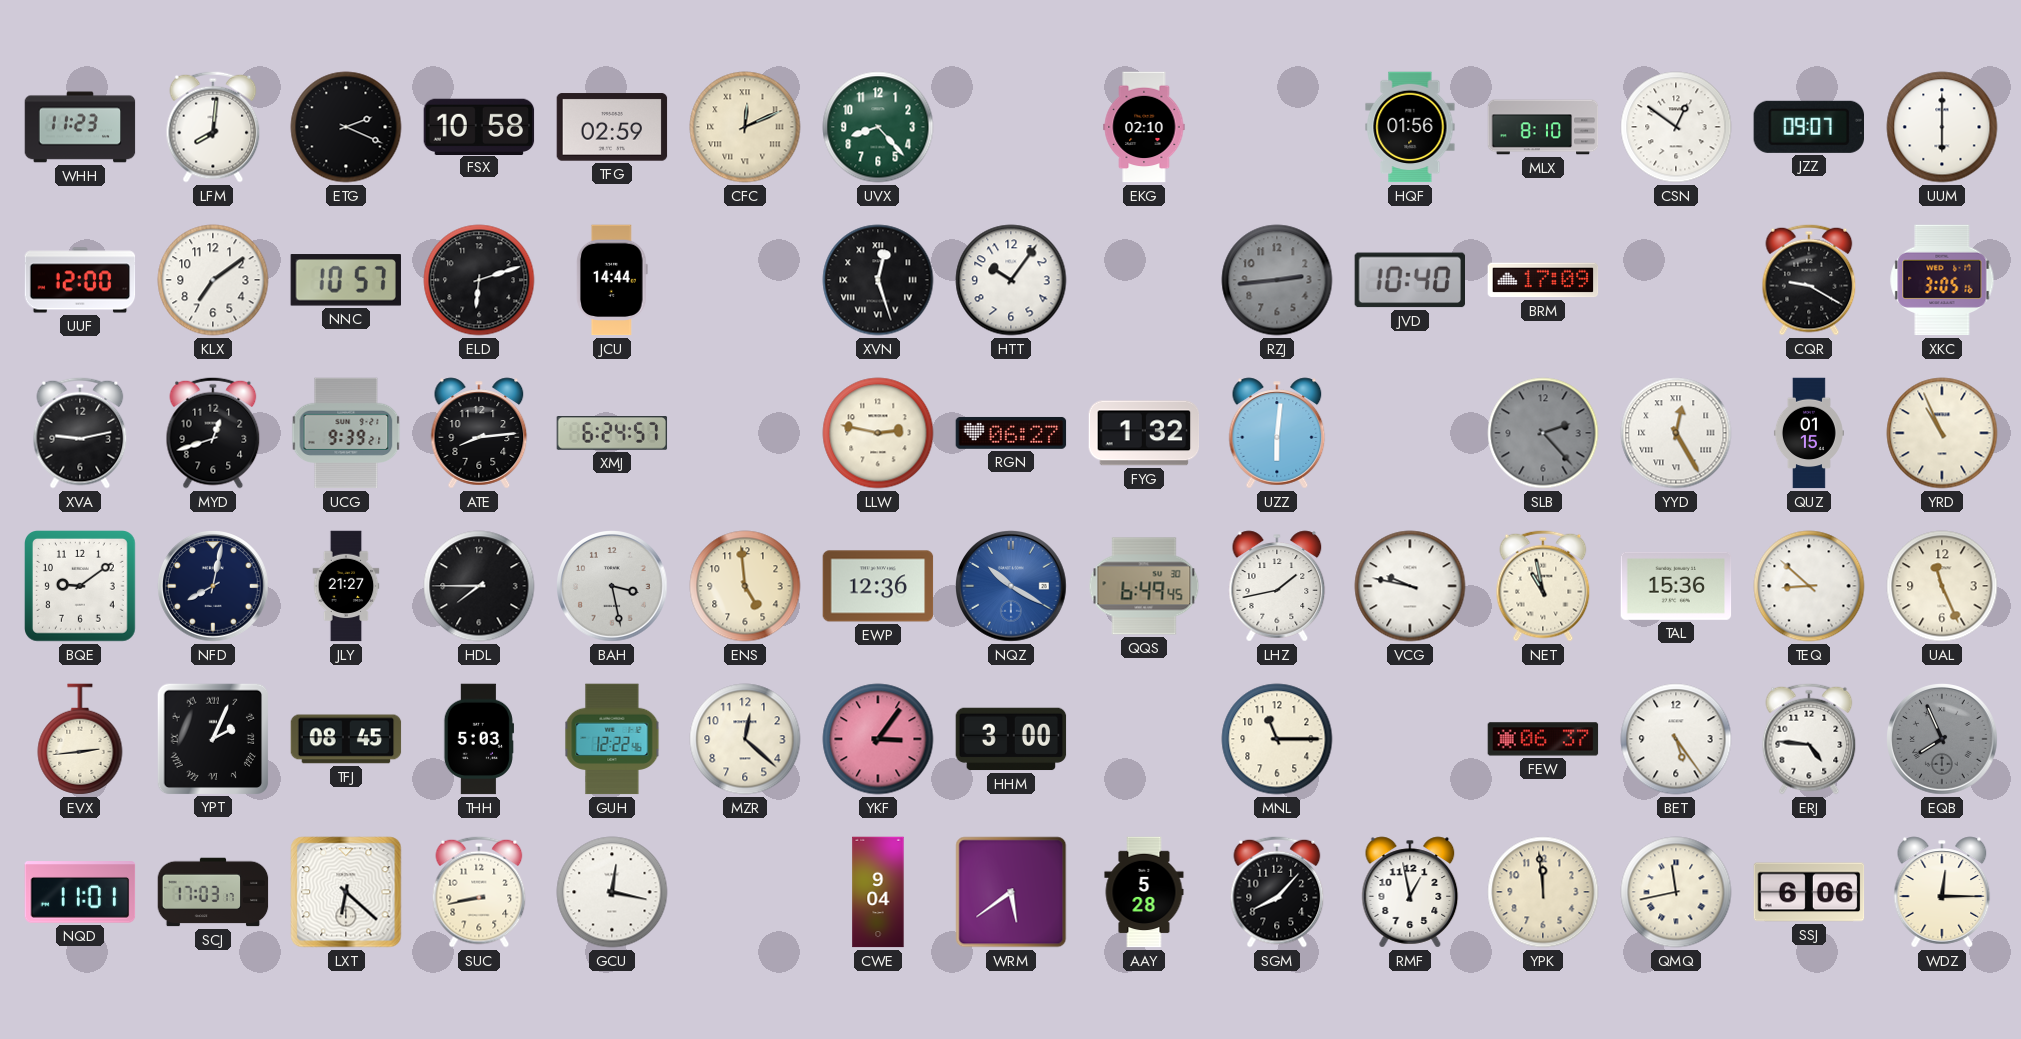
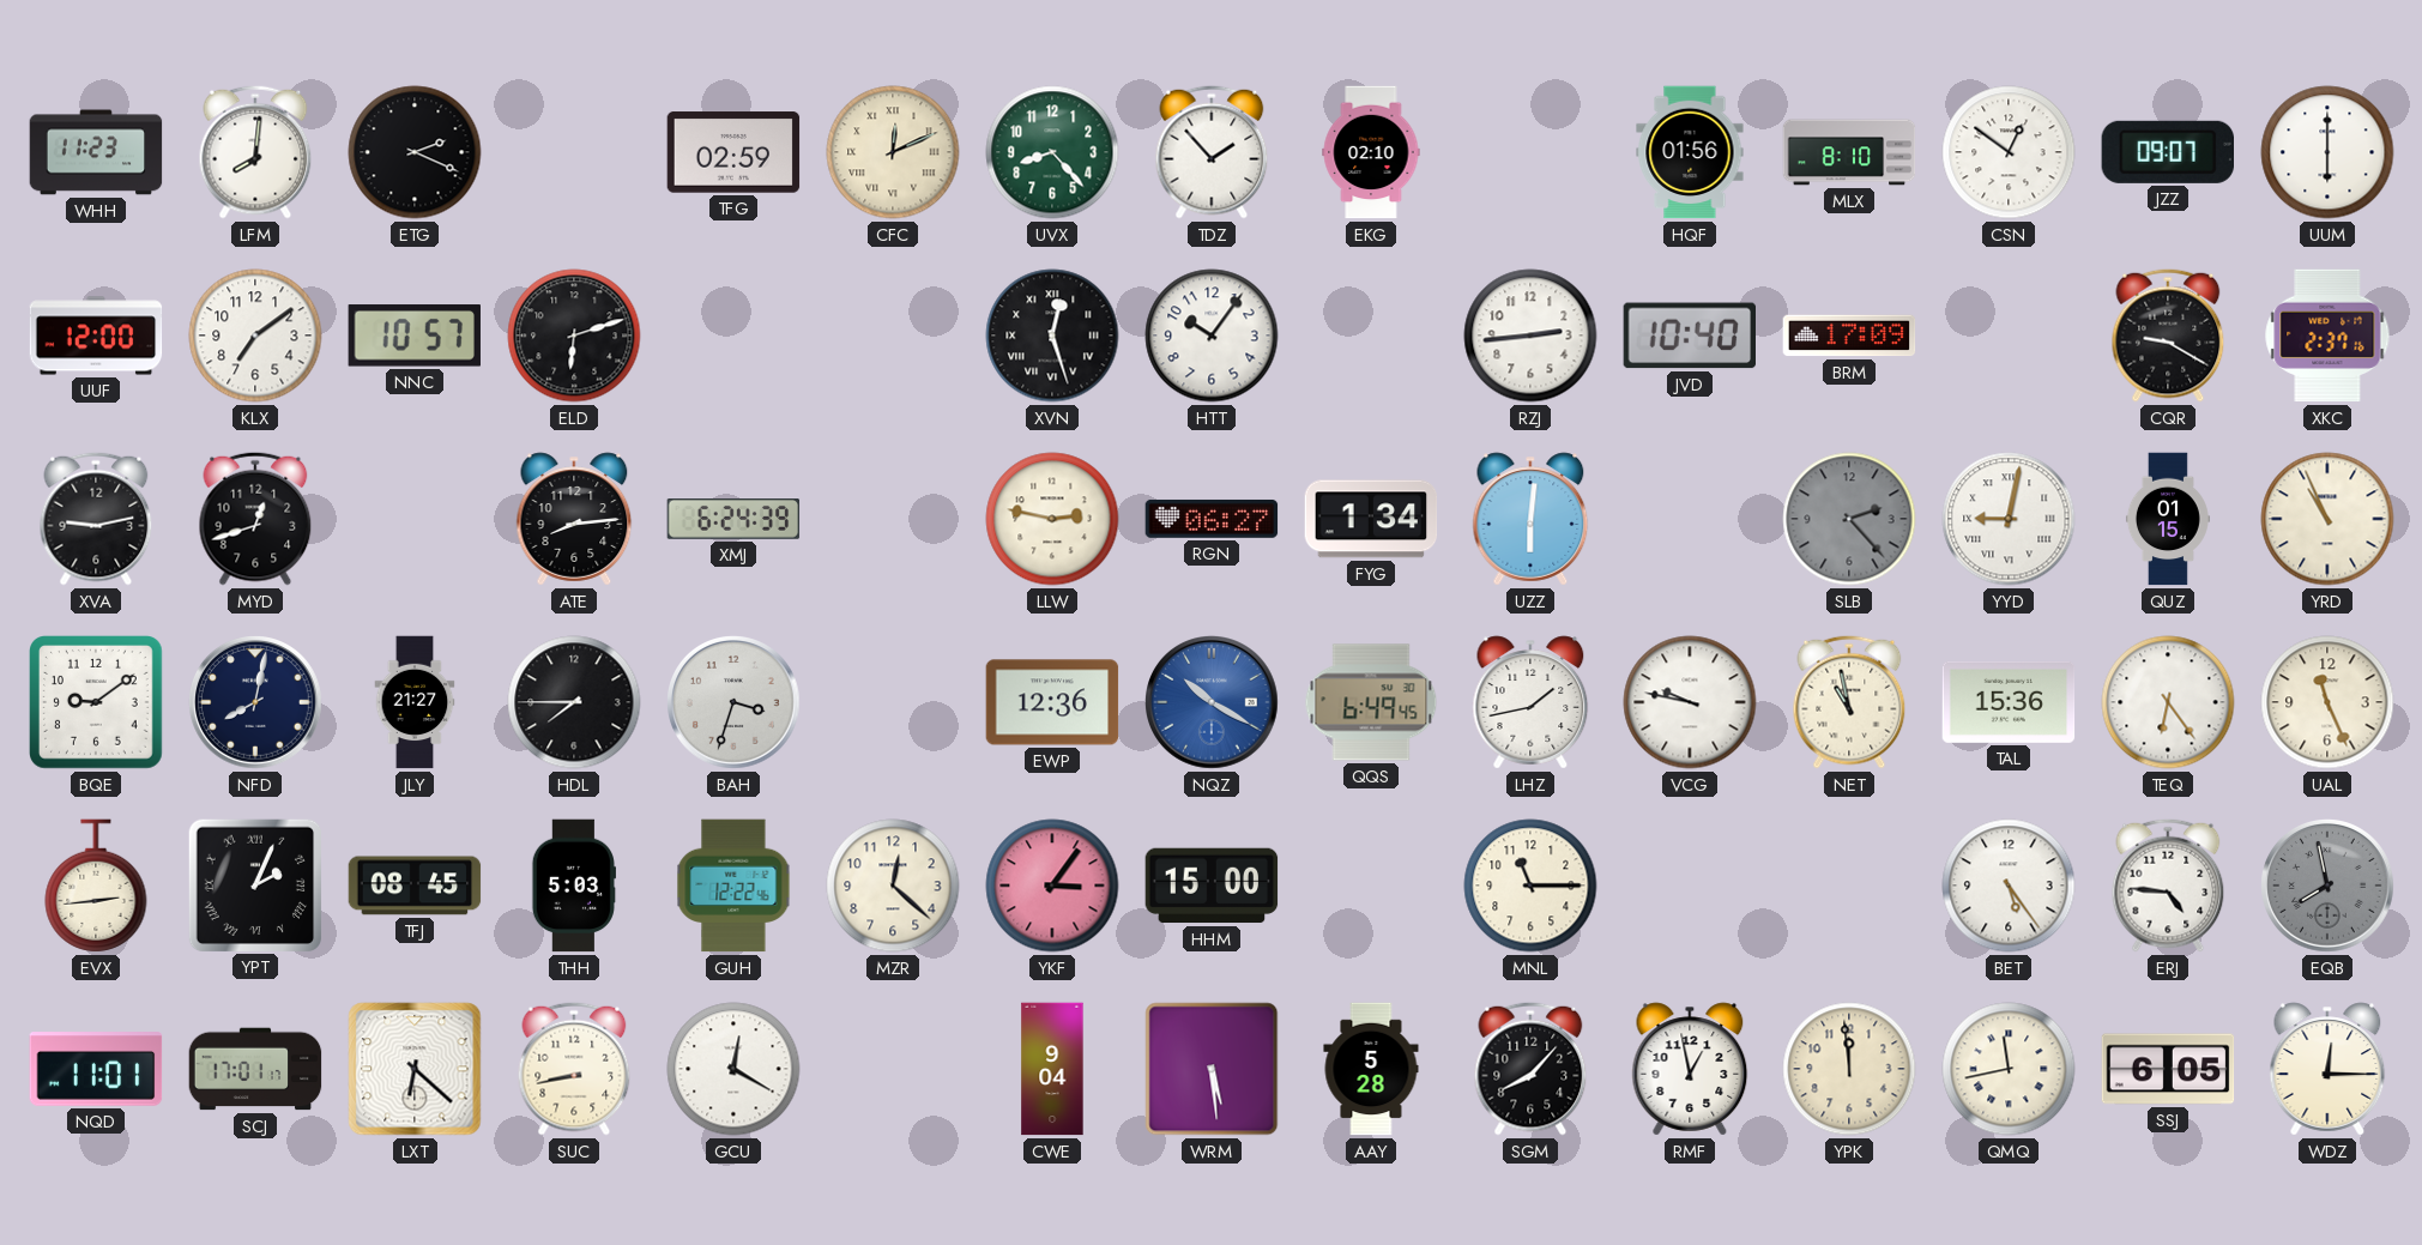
FSX: 10:58 -> none
TDZ: none -> 1:53
JCU: 14:44 -> none
RZJ dial: grey -> white
XKC: 3:05 -> 2:37
UCG: 9:39 -> none
XMJ: 6:24:57 -> 6:24:39
FYG: 1:32 -> 1:34
YYD: 12:25 -> 9:02
BAH: 3:28 -> 3:33
ENS: 4:59 -> none
TEQ: 8:52 -> 6:24
HHM: 3:00 -> 15:00
FEW: 06:37 -> none
EQB: 7:56 -> 7:58
SCJ: 17:03 -> 17:01
GCU: 12:17 -> 12:20
WRM: 5:39 -> 5:29
SSJ: 6:06 -> 6:05
